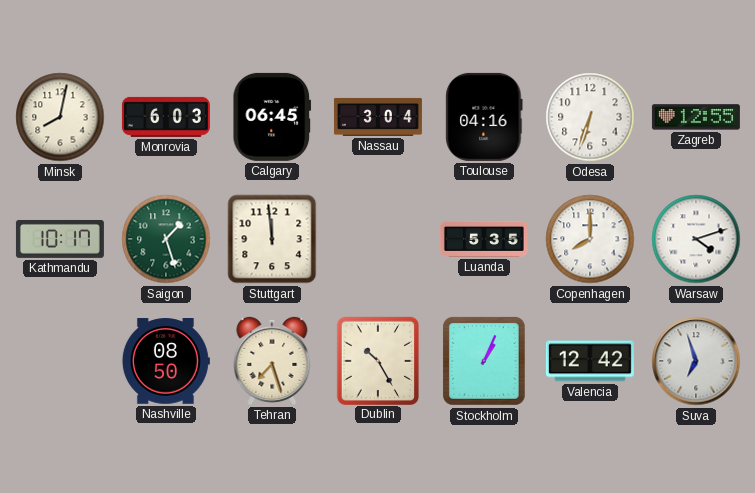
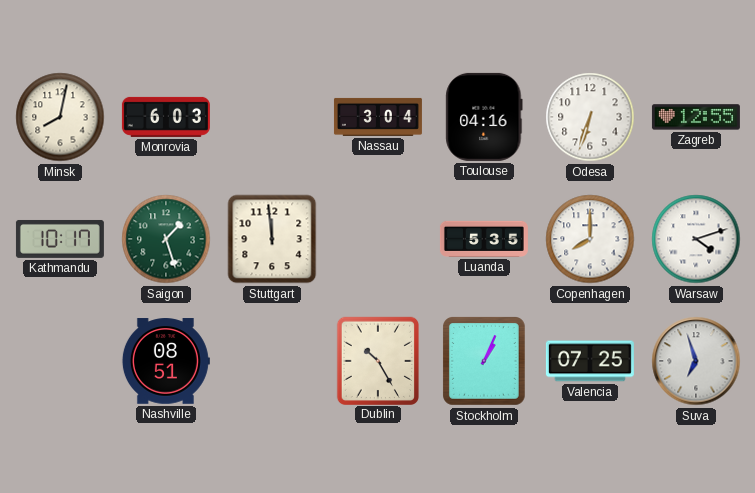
Calgary: 06:45 -> none
Nashville: 08:50 -> 08:51
Tehran: 7:27 -> none
Valencia: 12:42 -> 07:25
